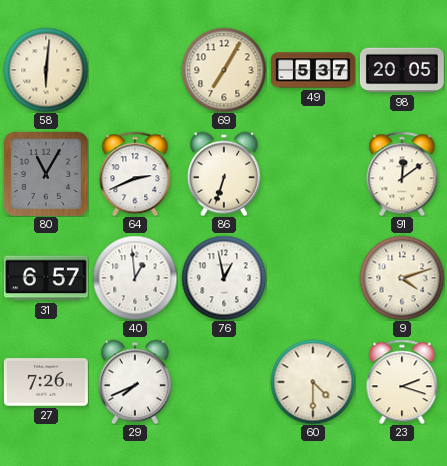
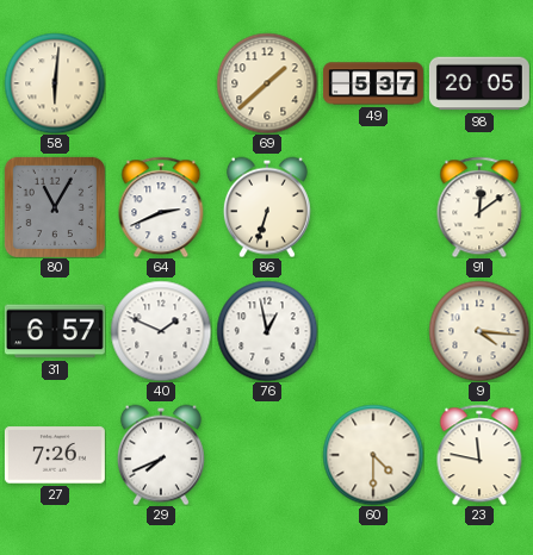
69: 7:05 -> 1:38
40: 12:59 -> 1:49
9: 4:12 -> 4:16
23: 2:18 -> 11:47
